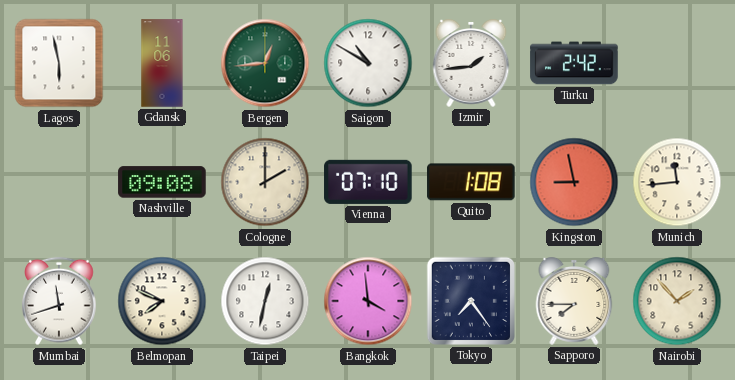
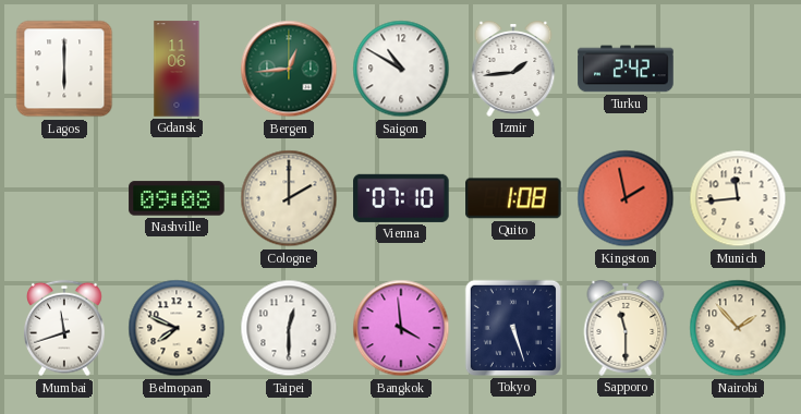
Lagos: 5:58 -> 6:00
Kingston: 8:58 -> 1:58
Taipei: 12:32 -> 12:30
Tokyo: 7:24 -> 5:27
Sapporo: 7:45 -> 11:30
